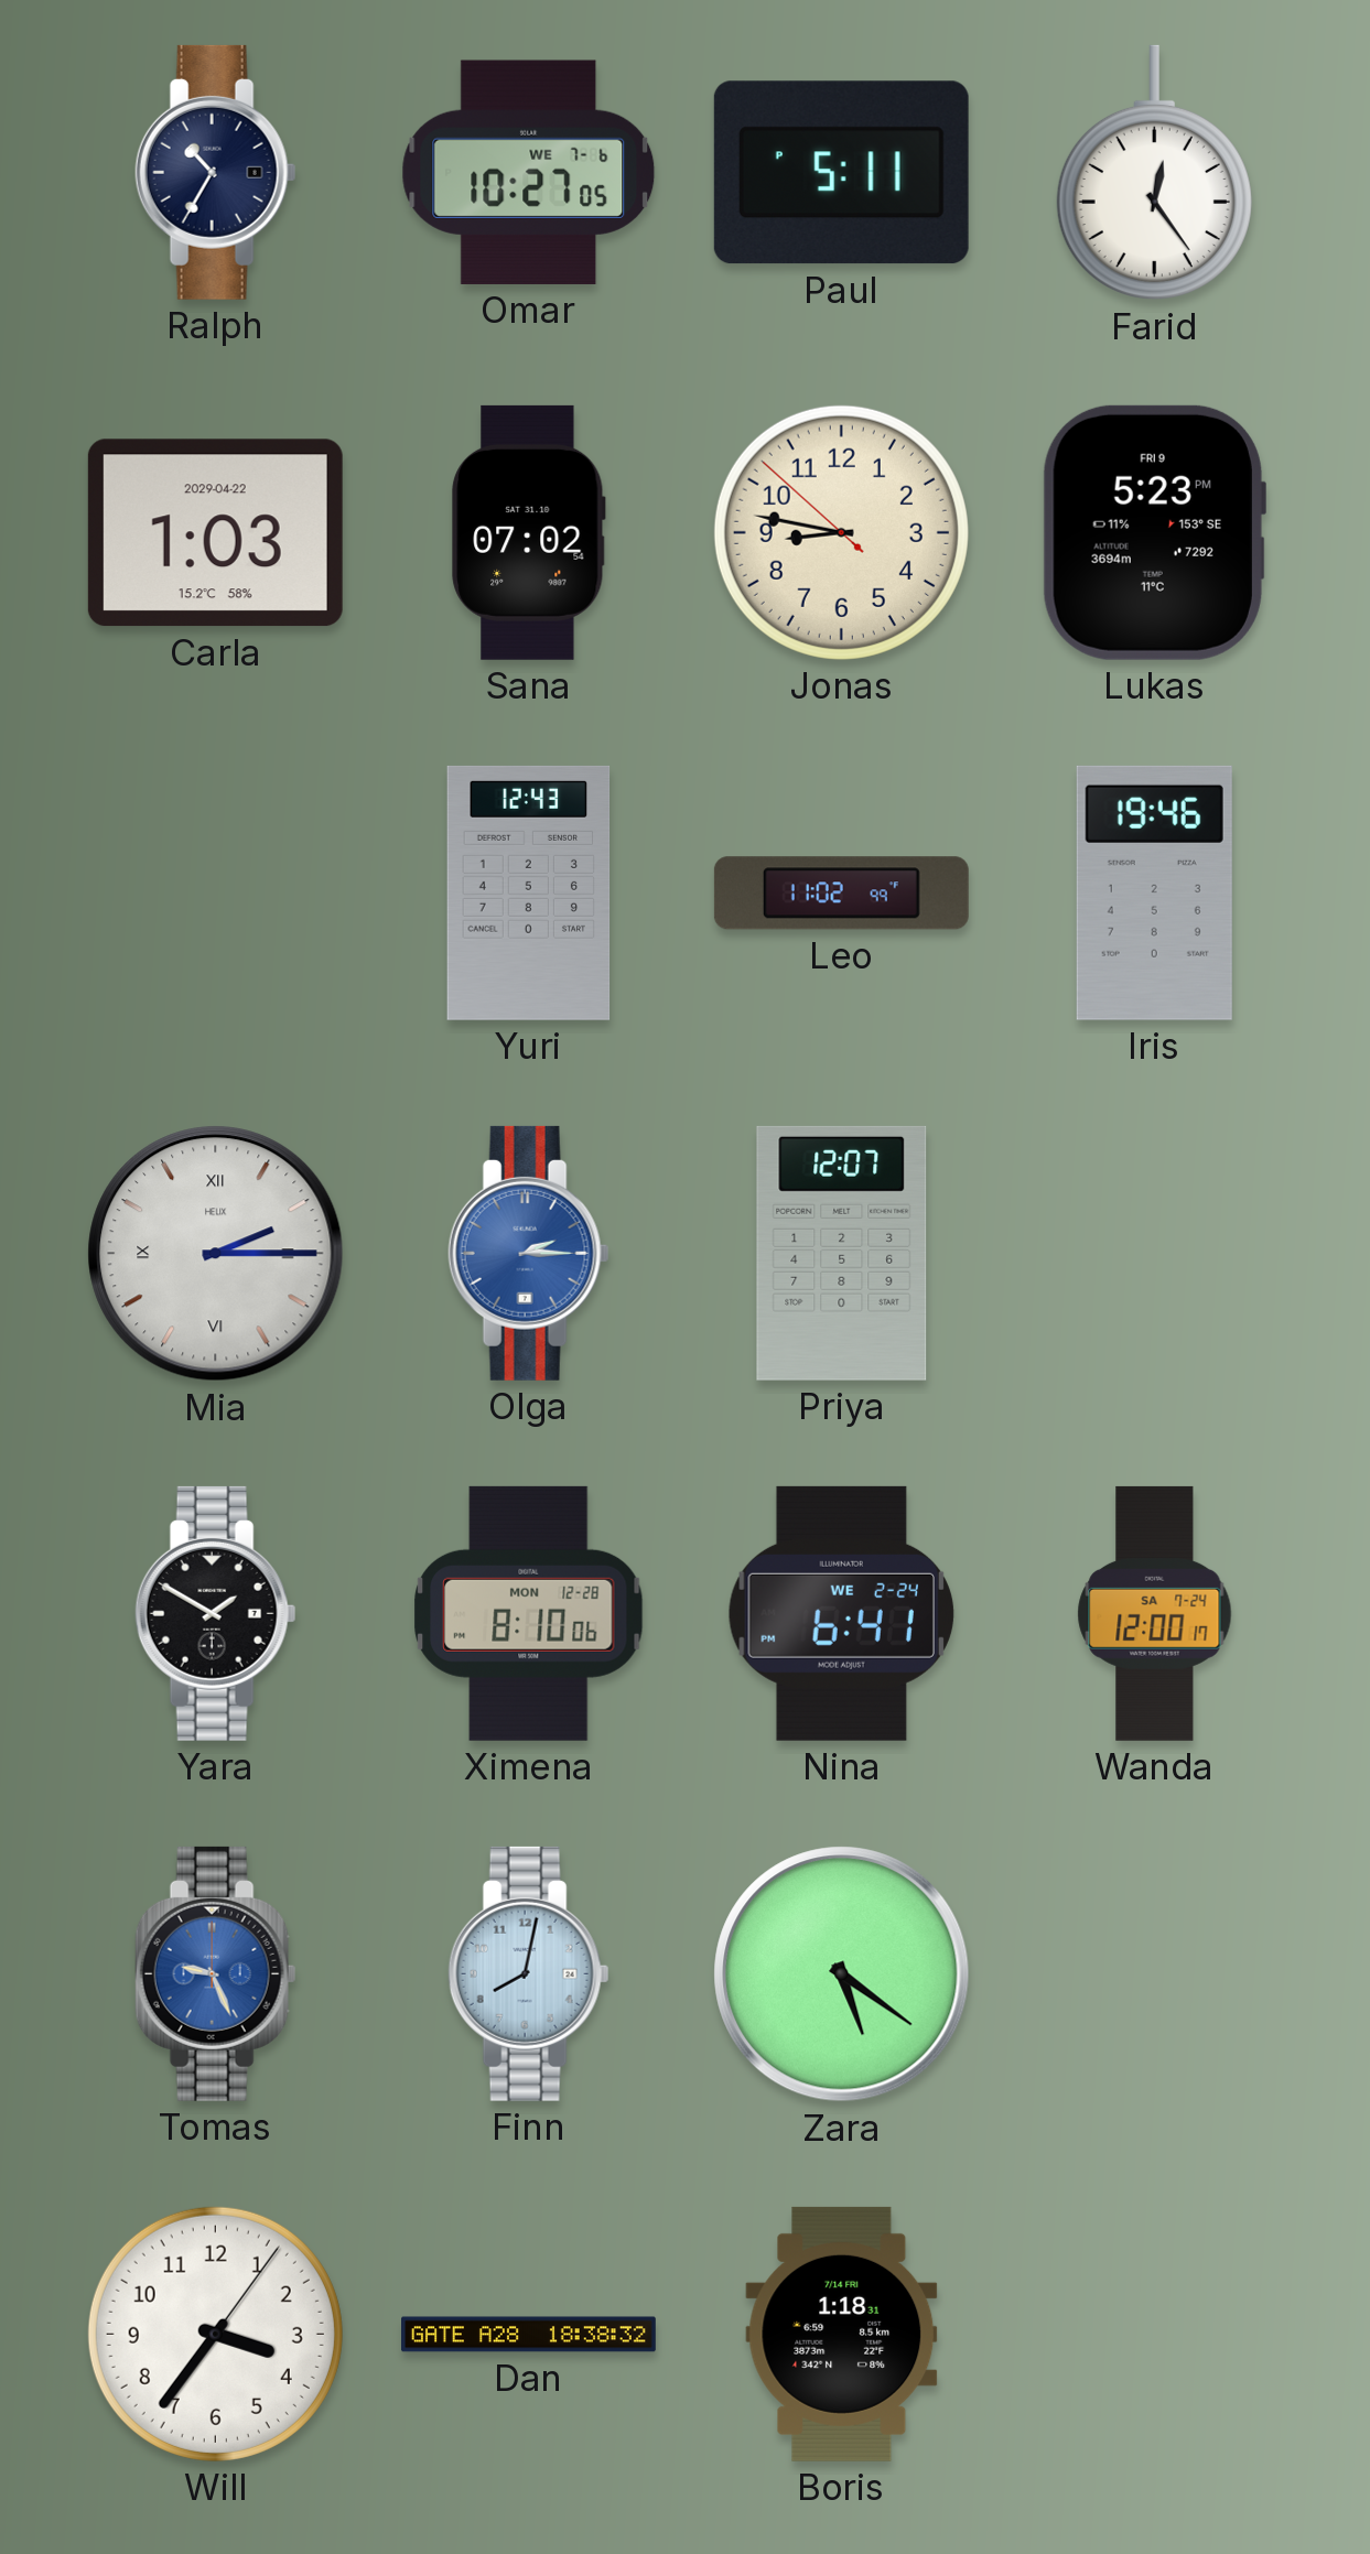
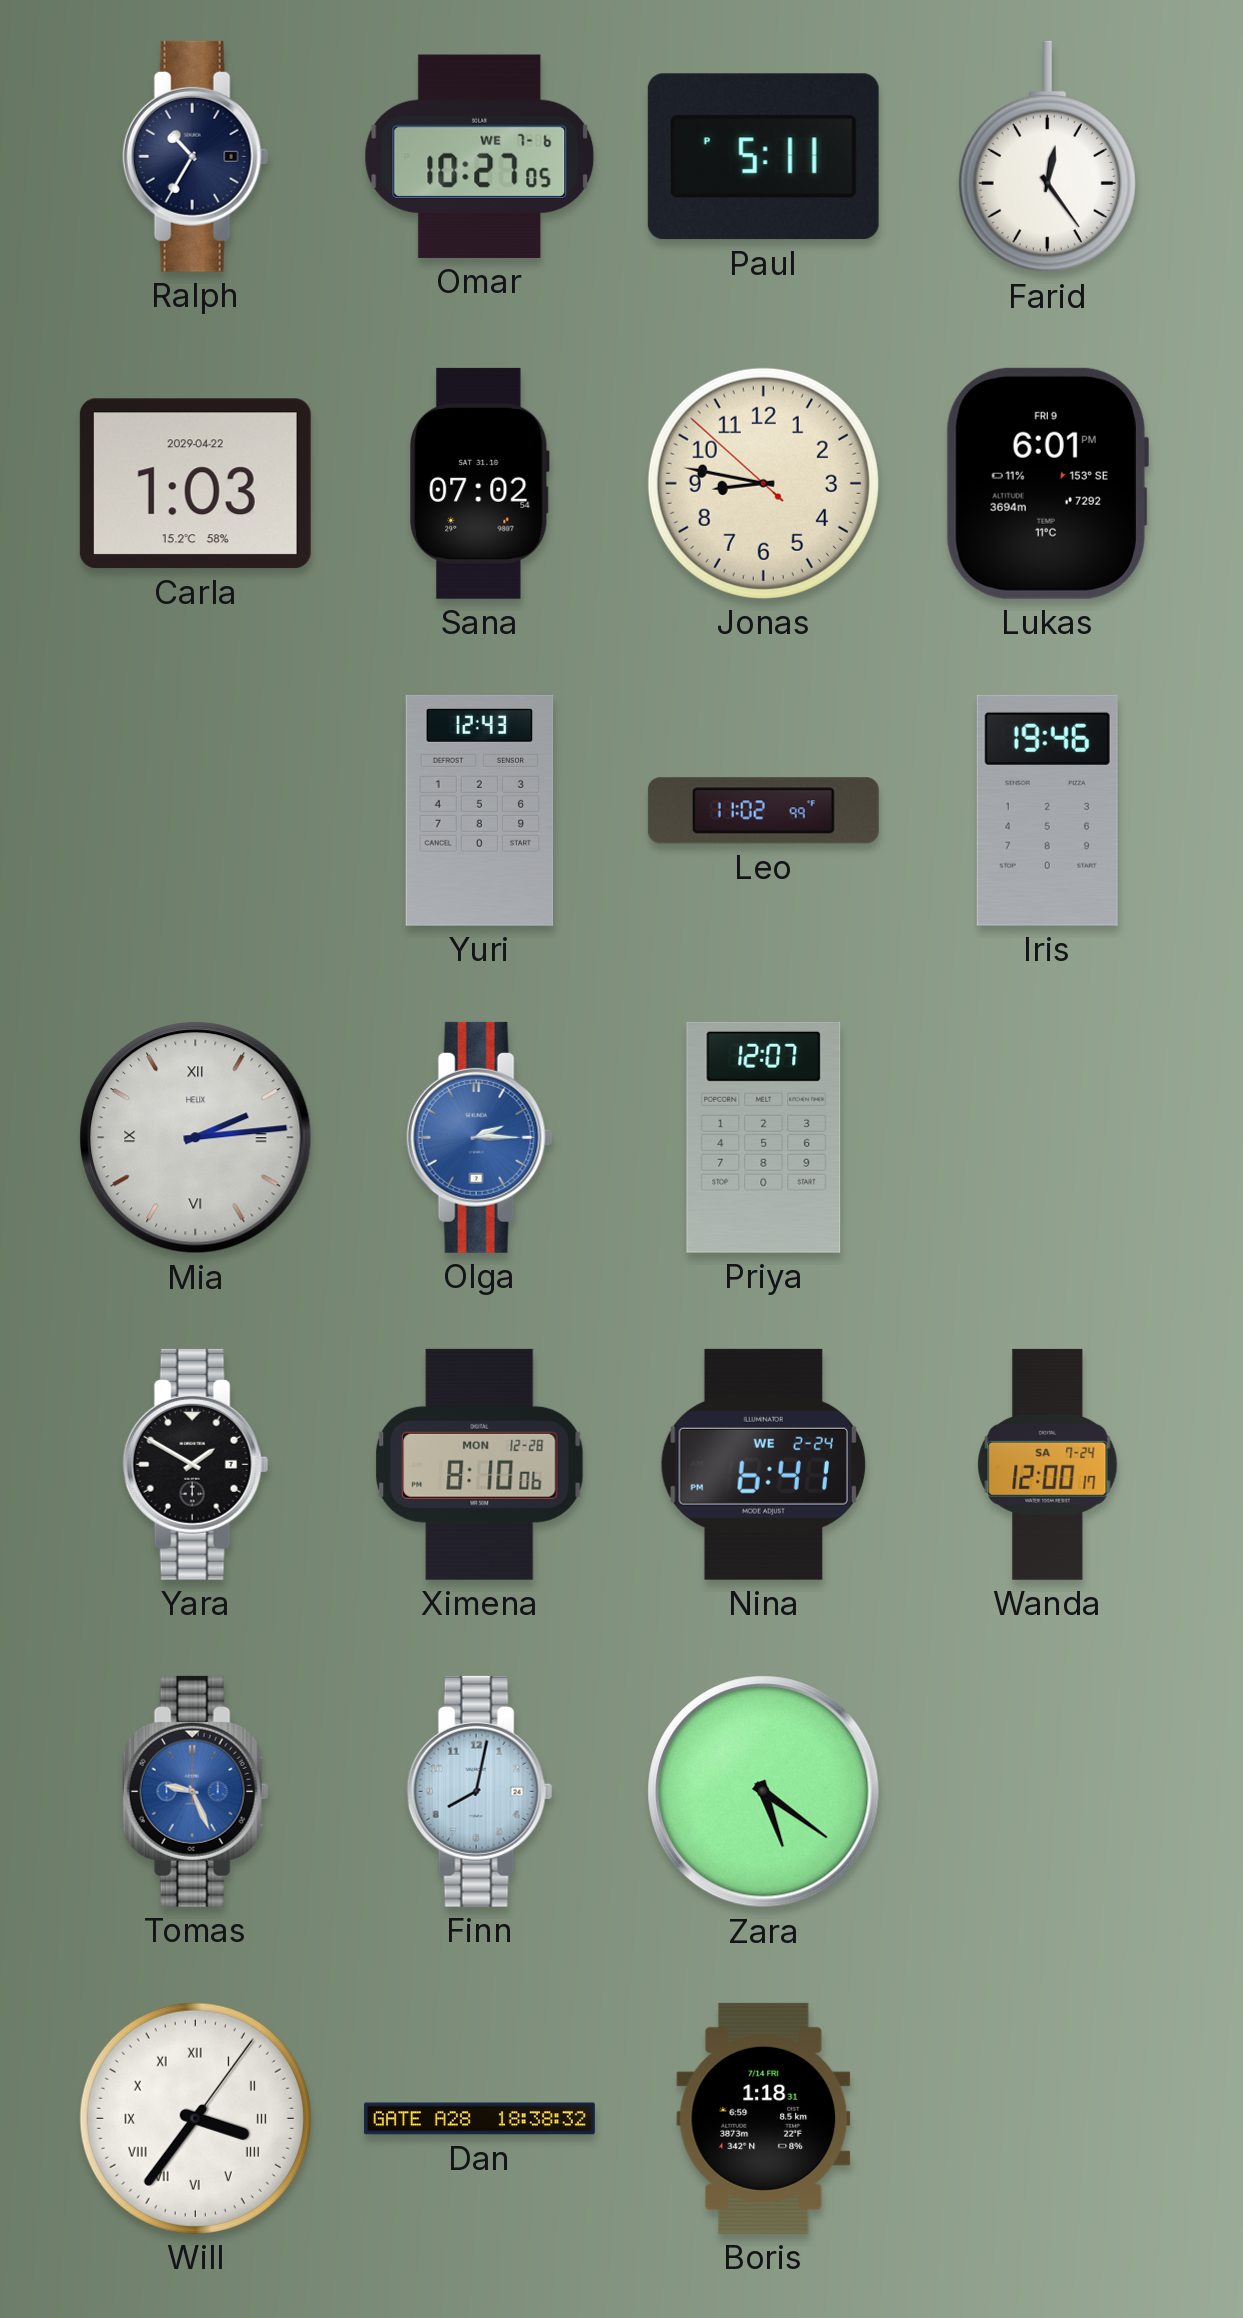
Lukas: 5:23 -> 6:01
Mia: 2:15 -> 2:14
Will numerals: Arabic -> Roman
